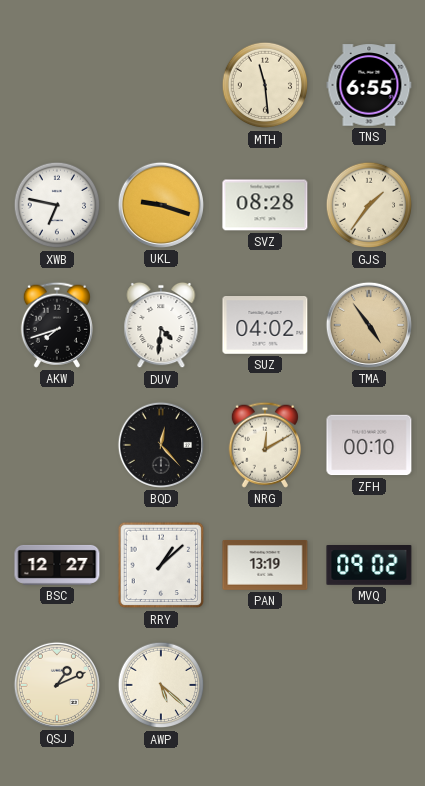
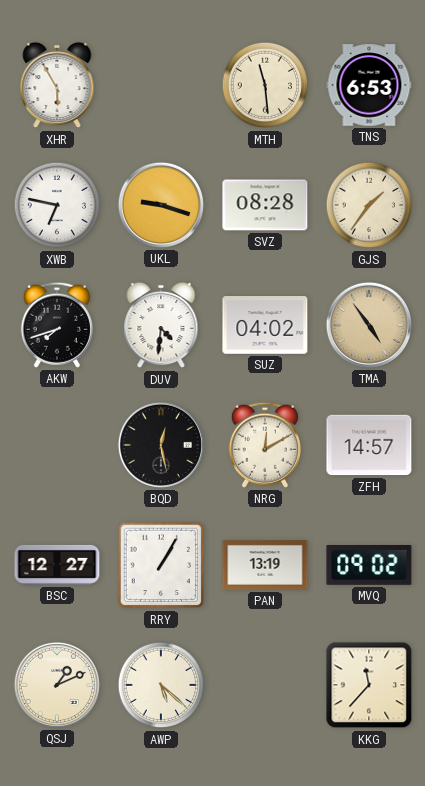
XHR: none -> 5:55
TNS: 6:55 -> 6:53
BQD: 12:23 -> 12:28
ZFH: 00:10 -> 14:57
RRY: 1:08 -> 1:05
KKG: none -> 11:37
